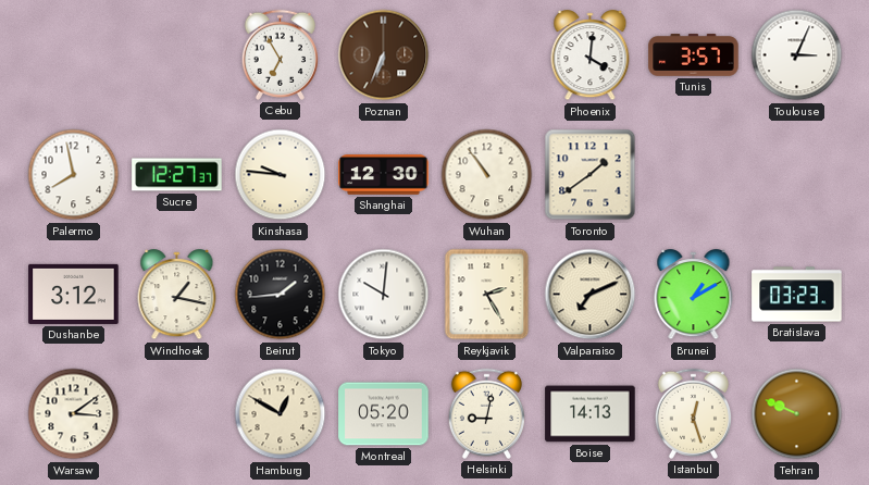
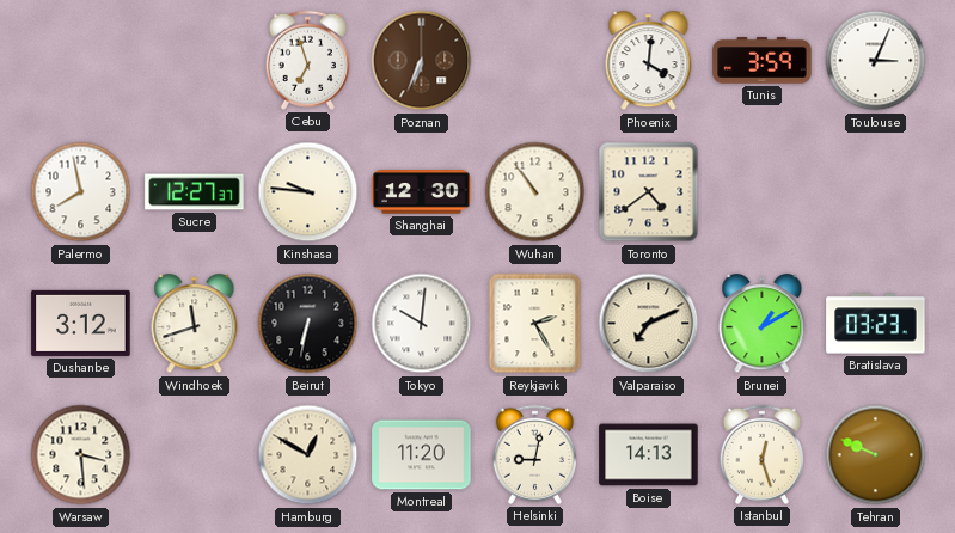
Cebu: 6:55 -> 6:57
Tunis: 3:57 -> 3:59
Toronto: 1:39 -> 4:39
Windhoek: 1:17 -> 11:42
Beirut: 1:44 -> 6:32
Warsaw: 3:09 -> 3:29
Montreal: 05:20 -> 11:20
